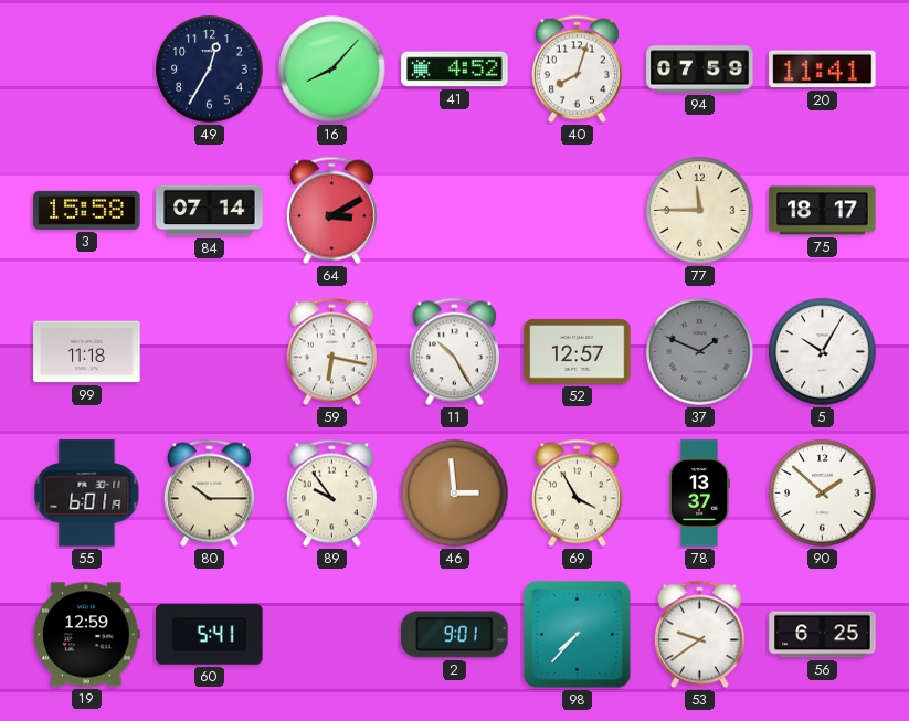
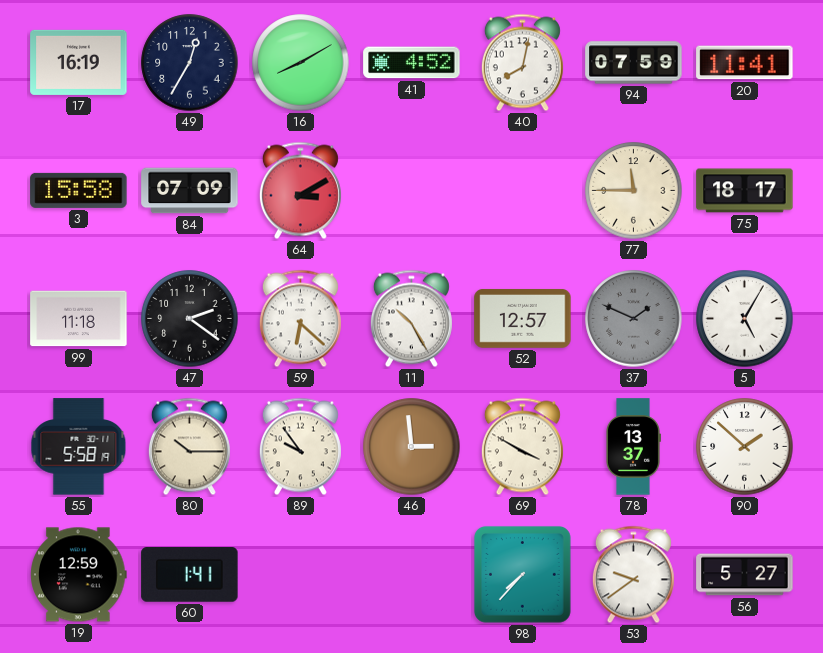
17: none -> 16:19
16: 8:07 -> 8:10
40: 8:03 -> 8:02
84: 07:14 -> 07:09
47: none -> 2:21
59: 6:17 -> 6:22
5: 10:05 -> 5:05
55: 6:01 -> 5:58
69: 3:55 -> 3:50
60: 5:41 -> 1:41
2: 9:01 -> none
56: 6:25 -> 5:27
